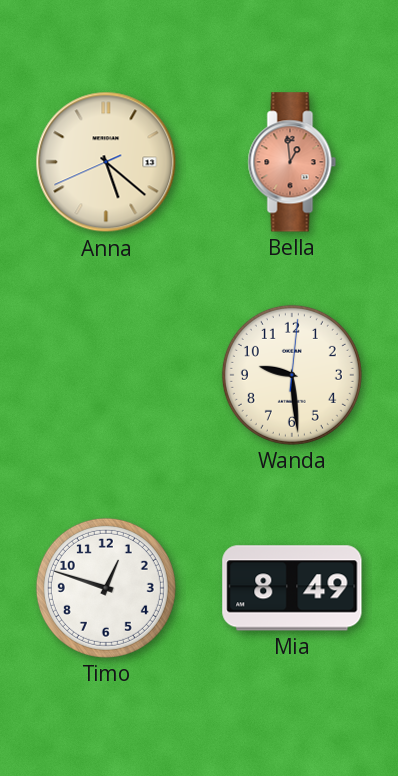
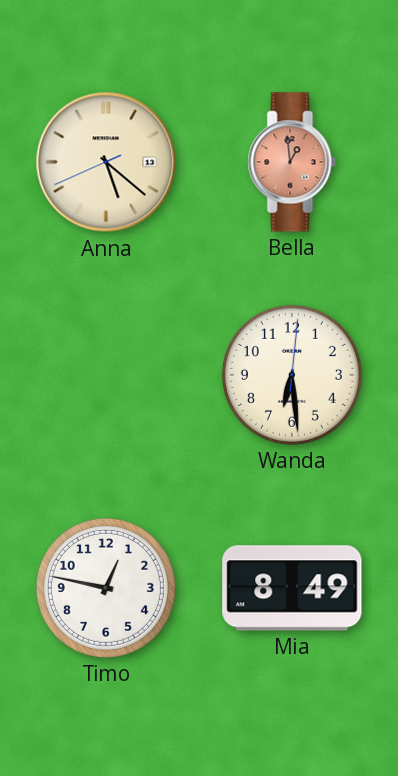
Wanda: 9:29 -> 6:29
Timo: 12:48 -> 12:47
